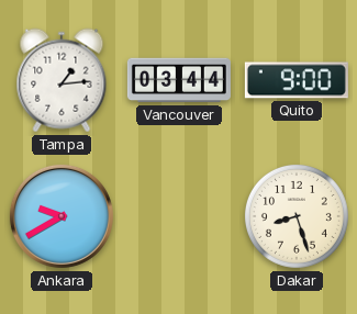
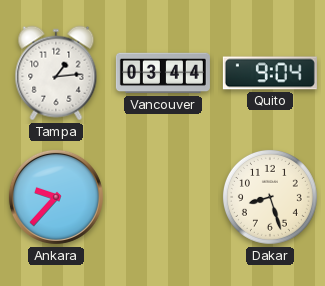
Quito: 9:00 -> 9:04
Ankara: 9:40 -> 9:37
